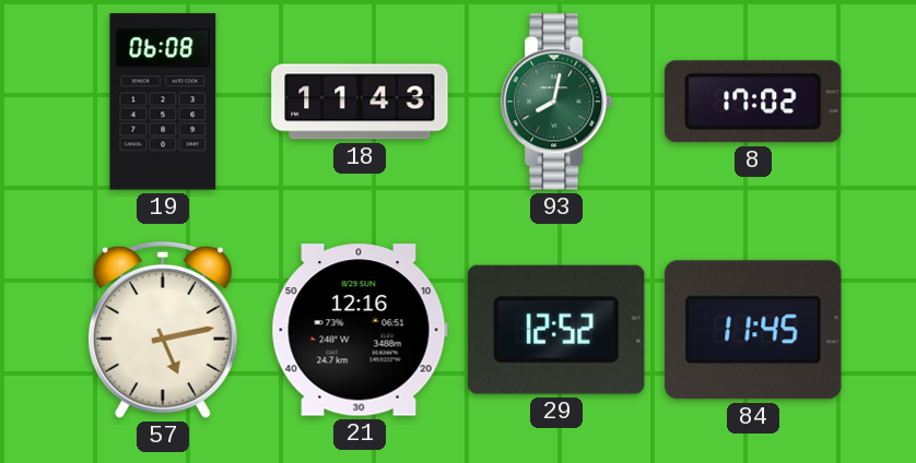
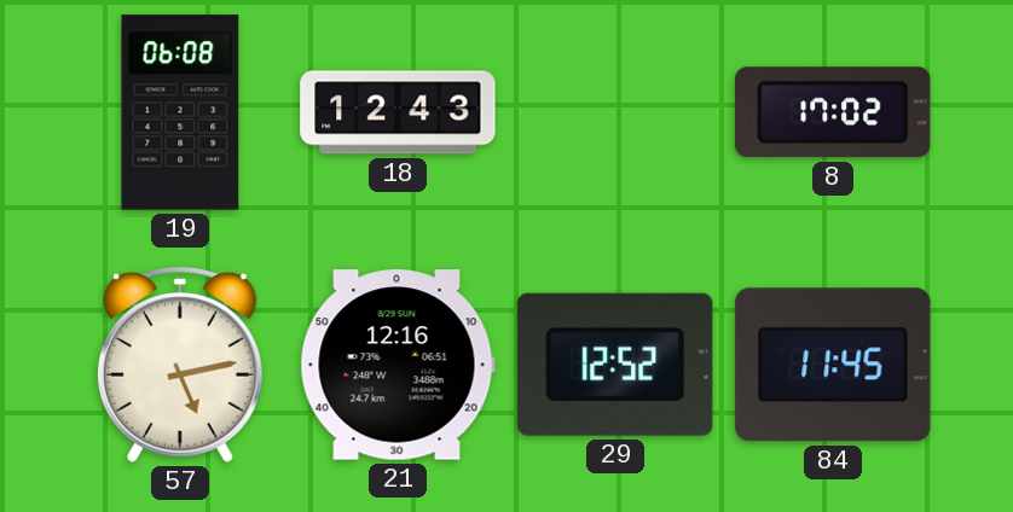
18: 11:43 -> 12:43
93: 8:02 -> none
